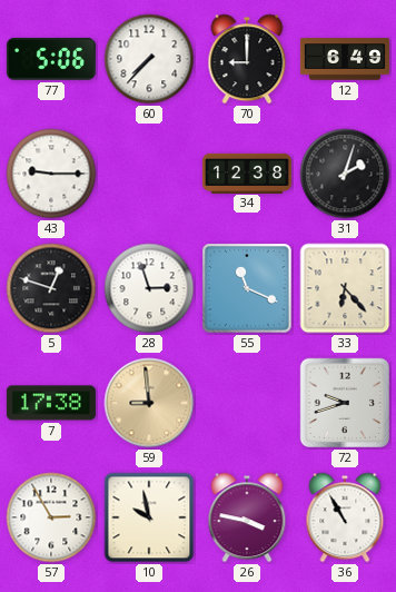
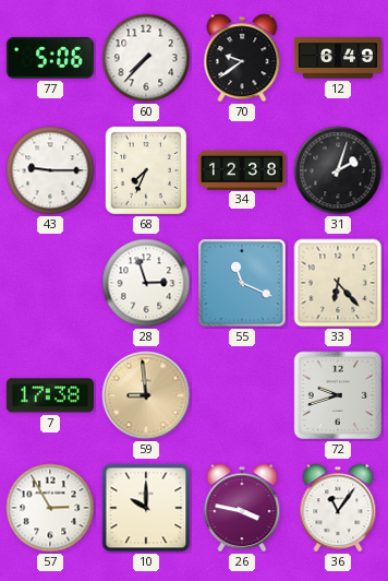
70: 9:00 -> 9:39
68: none -> 7:34
5: 12:48 -> none
10: 9:58 -> 10:00
36: 10:55 -> 11:06
